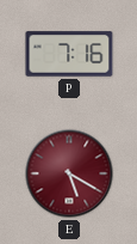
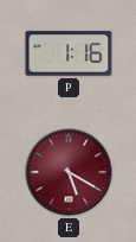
P: 7:16 -> 1:16
